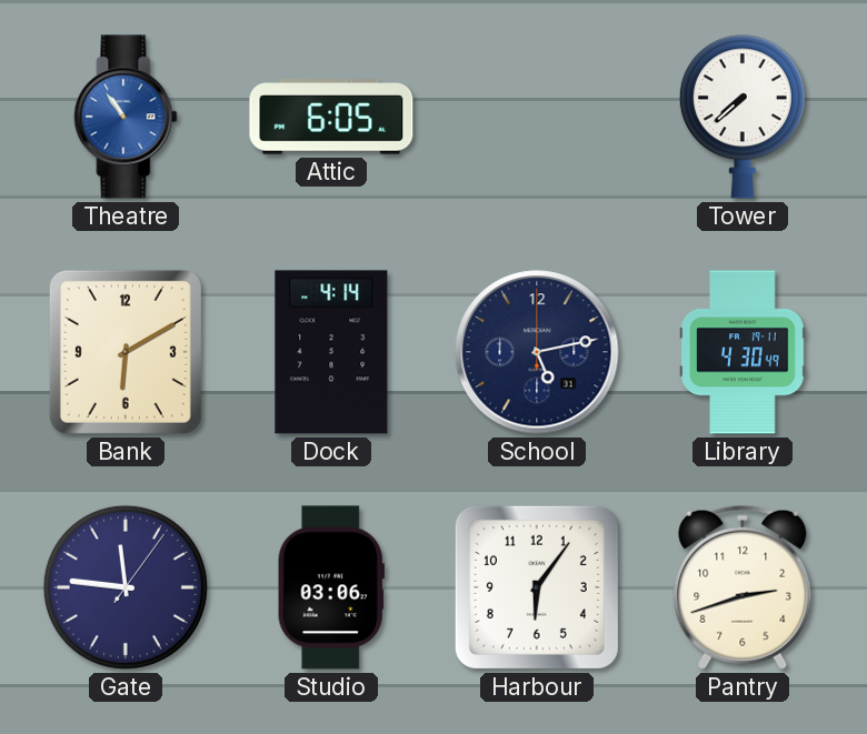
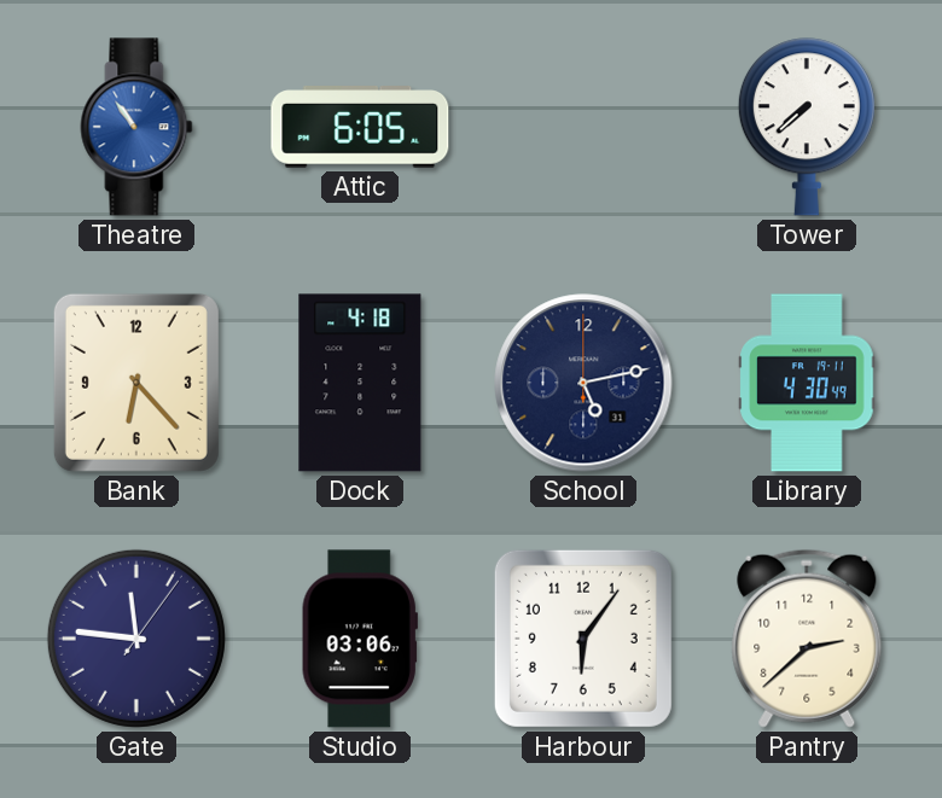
Bank: 6:10 -> 6:23
Dock: 4:14 -> 4:18
Pantry: 2:42 -> 2:38
